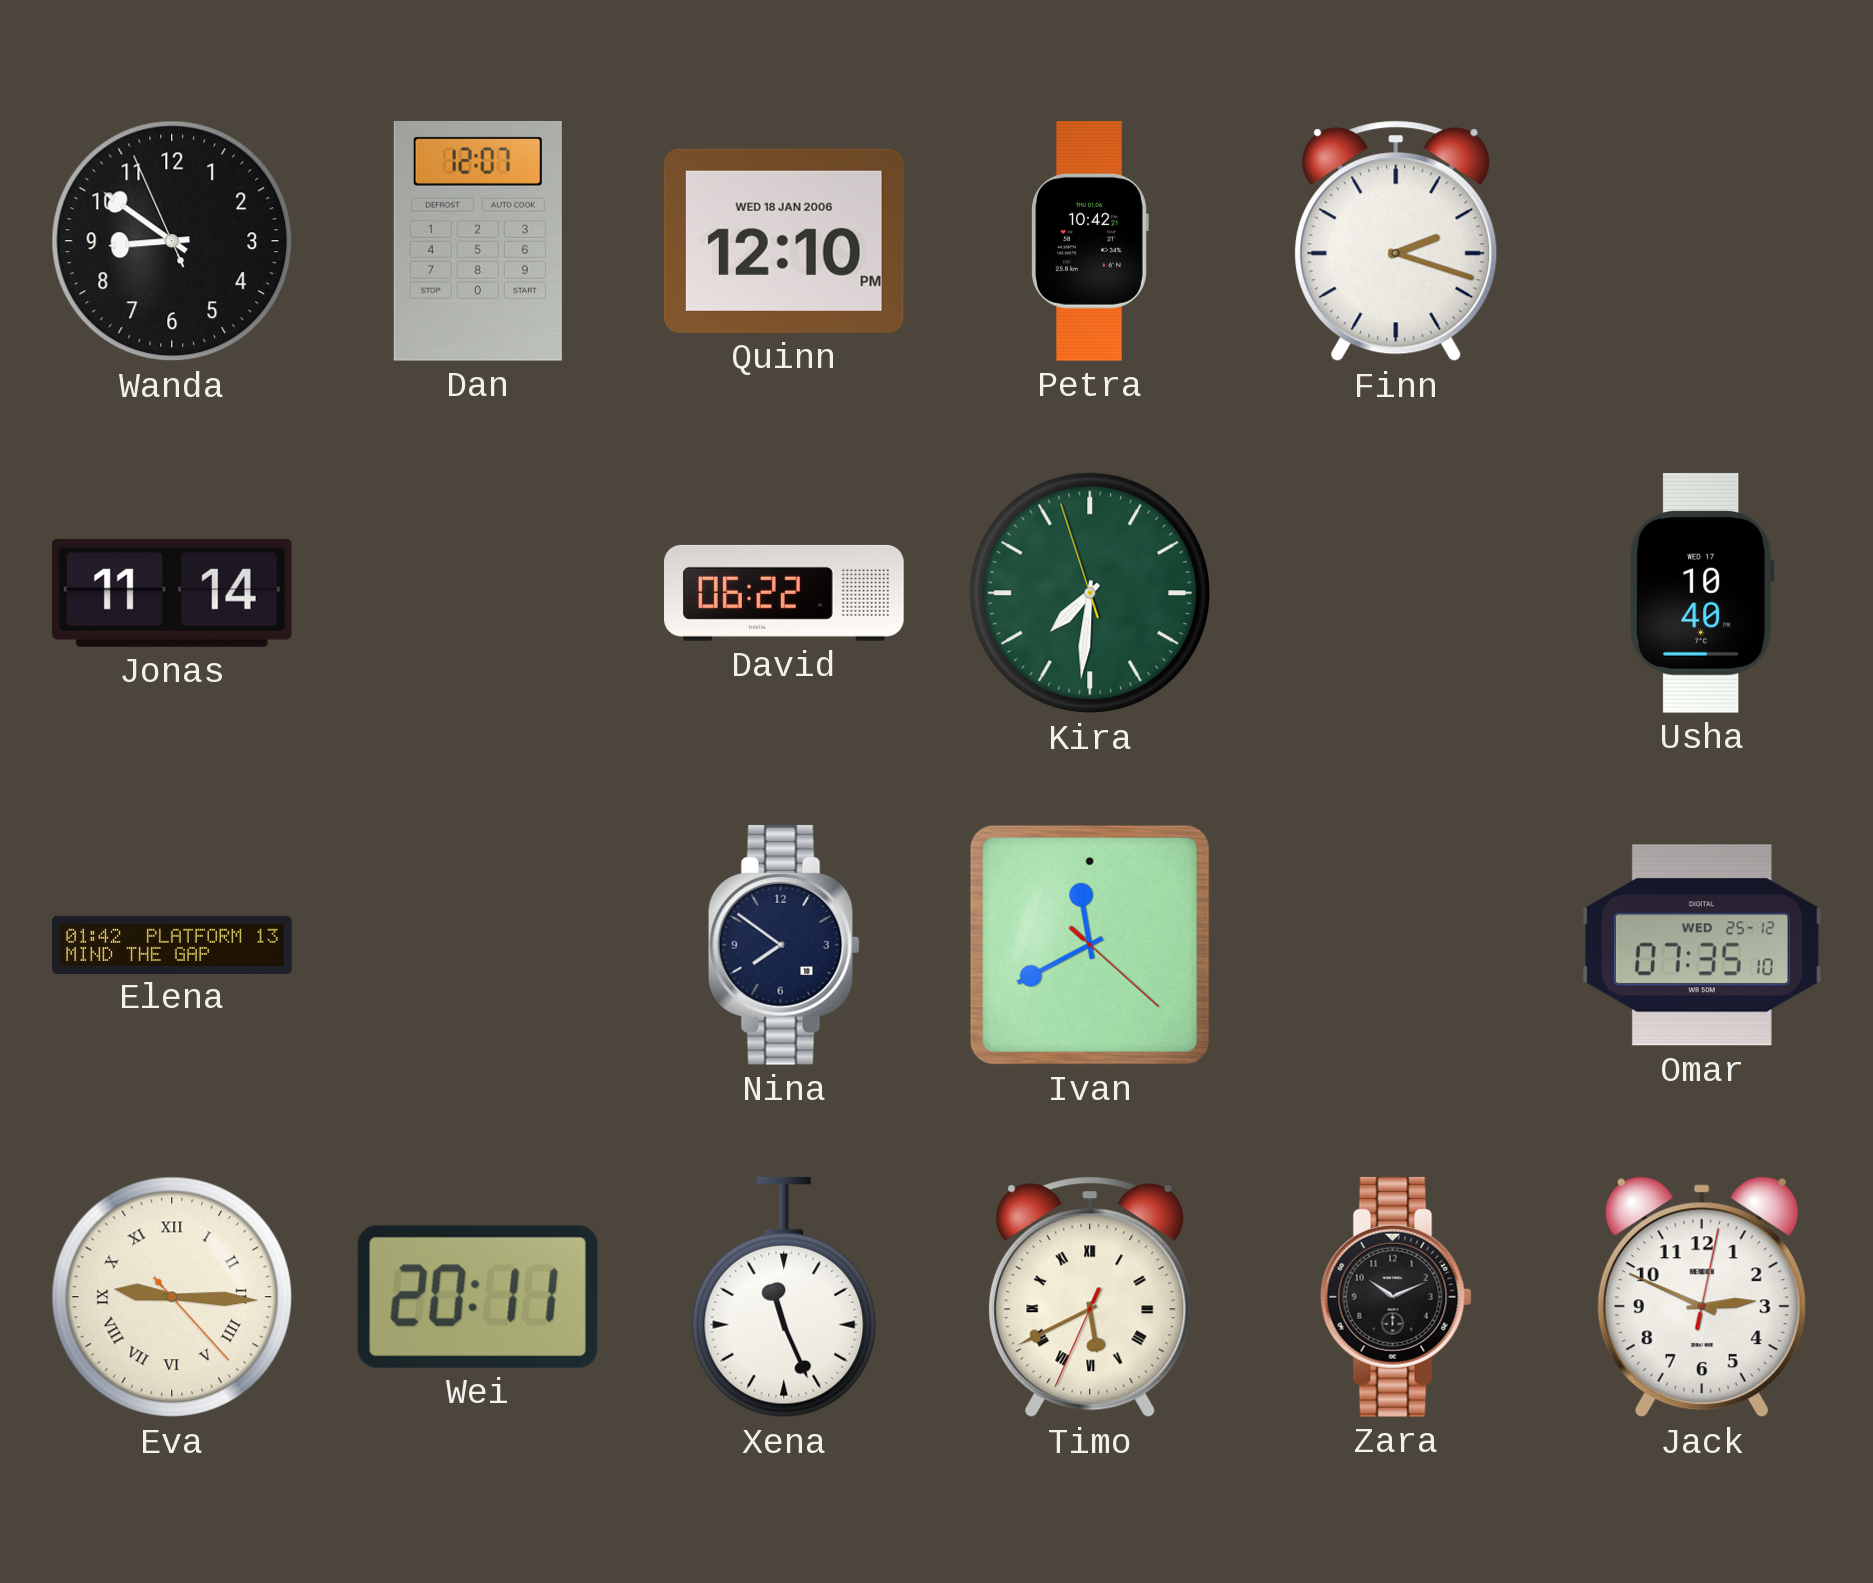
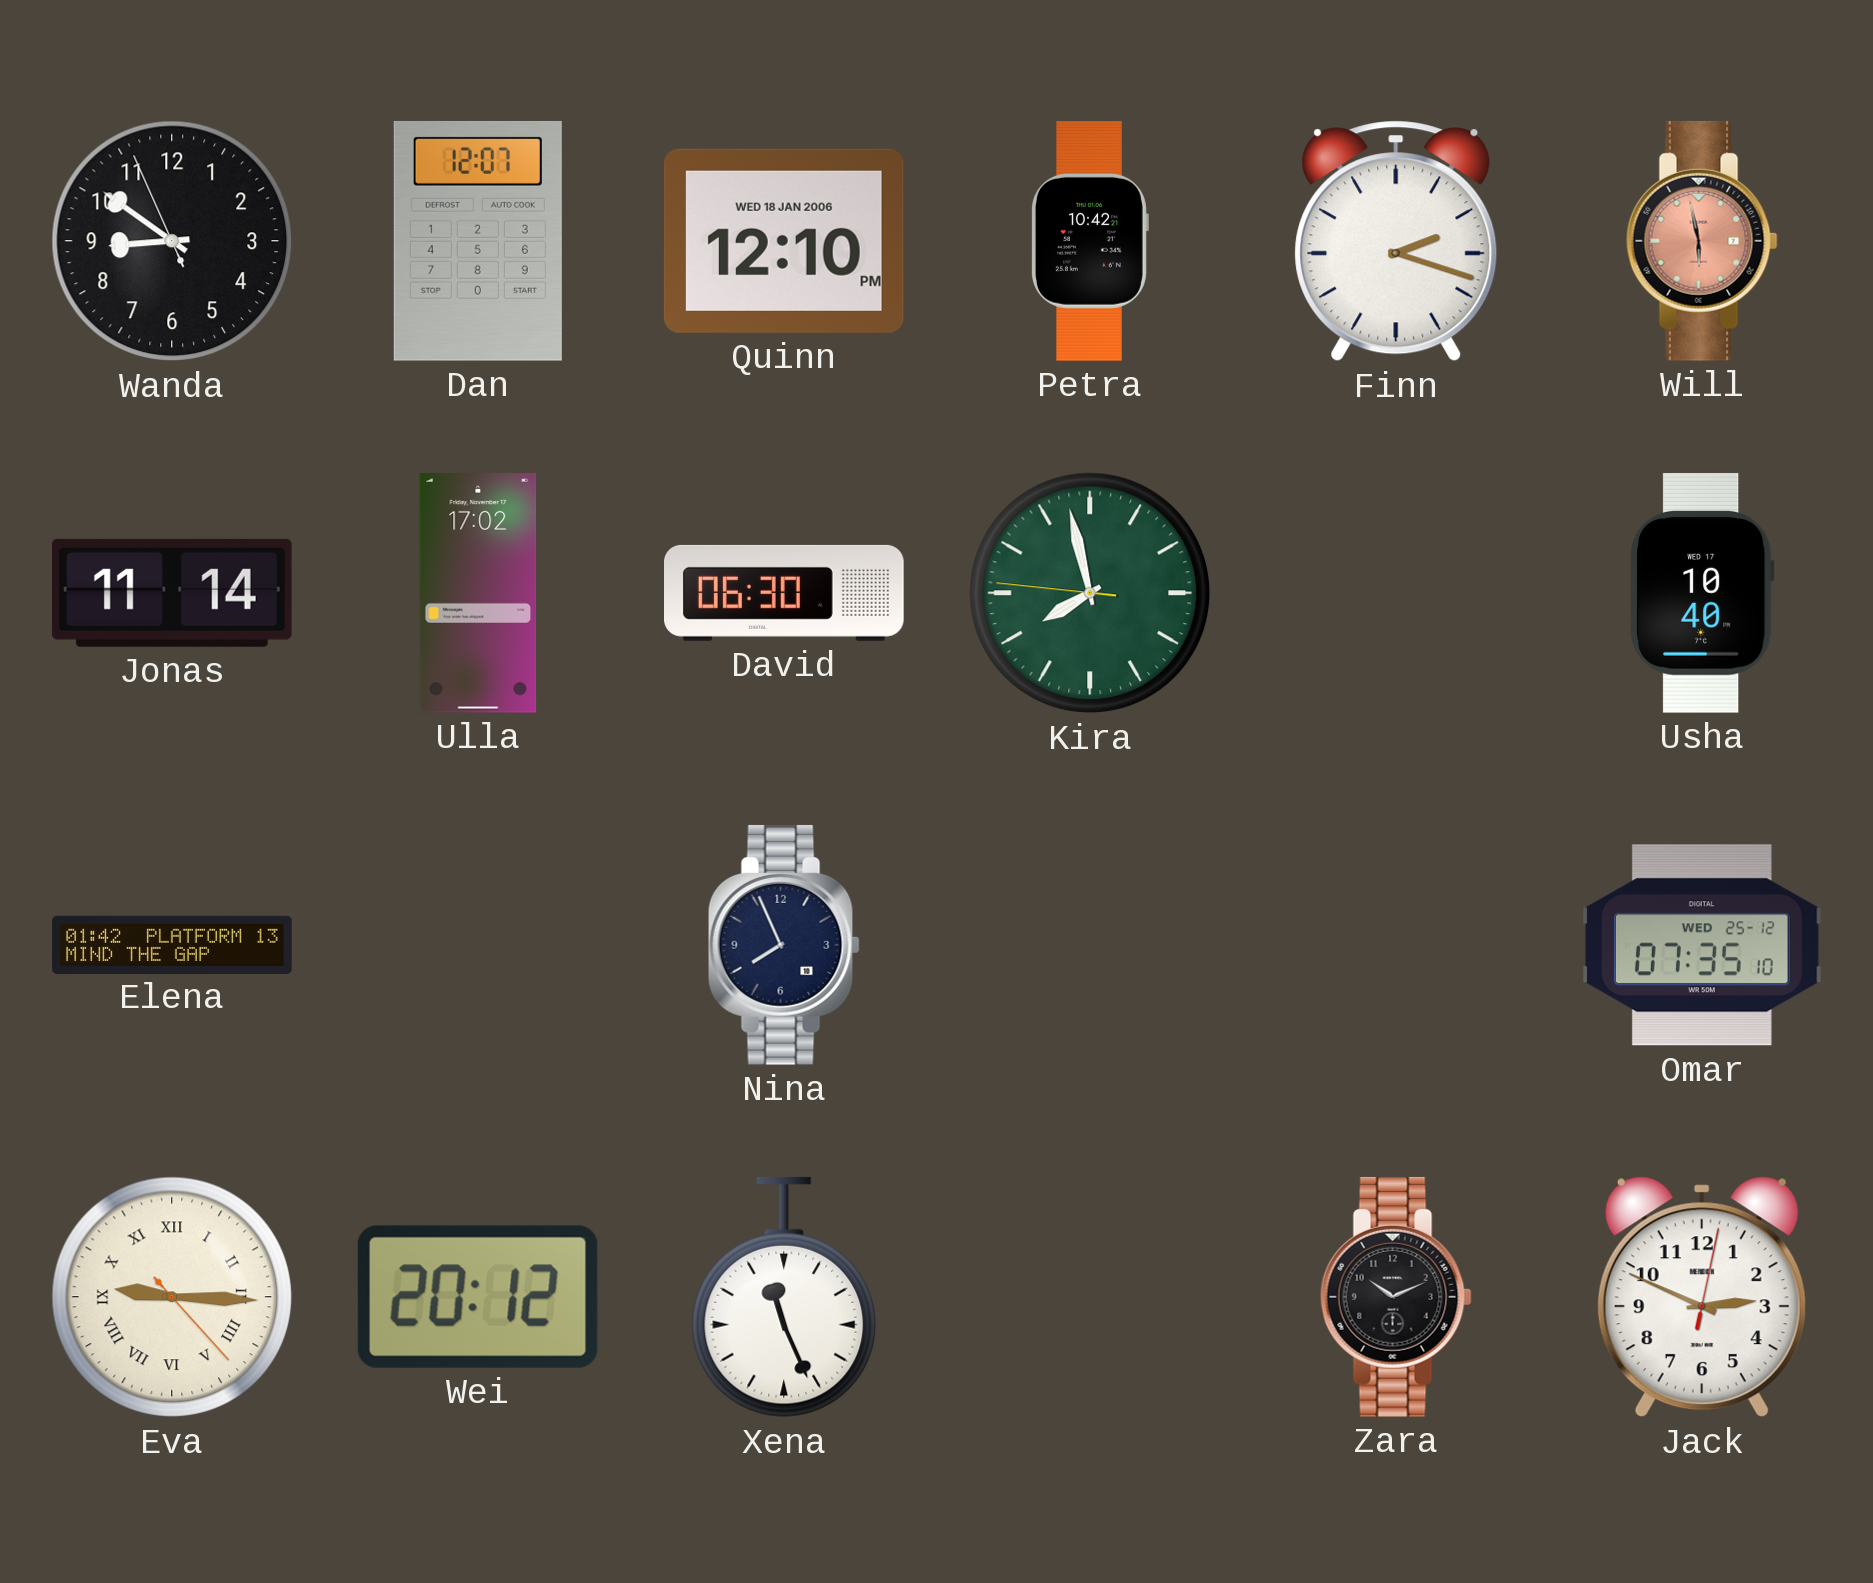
Will: none -> 5:58
Ulla: none -> 17:02
David: 06:22 -> 06:30
Kira: 7:30 -> 7:57
Nina: 7:51 -> 7:56
Ivan: 11:40 -> none
Wei: 20:11 -> 20:12
Timo: 5:40 -> none
